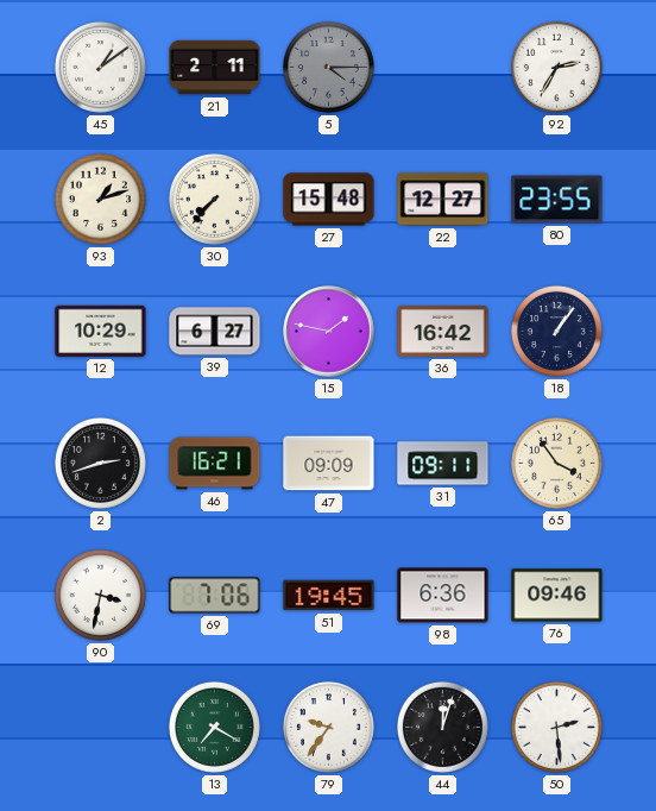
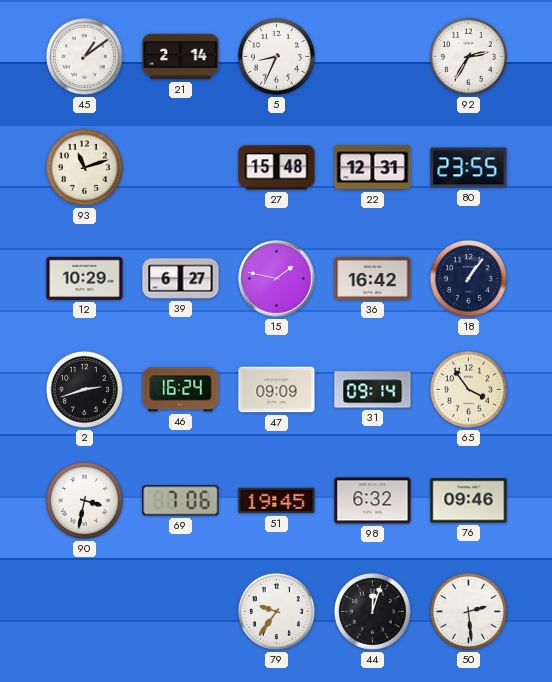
21: 2:11 -> 2:14
5: 4:15 -> 8:34
5 dial: grey -> white
93: 1:12 -> 11:12
30: 7:37 -> none
22: 12:27 -> 12:31
46: 16:21 -> 16:24
31: 09:11 -> 09:14
98: 6:36 -> 6:32
13: 7:20 -> none
